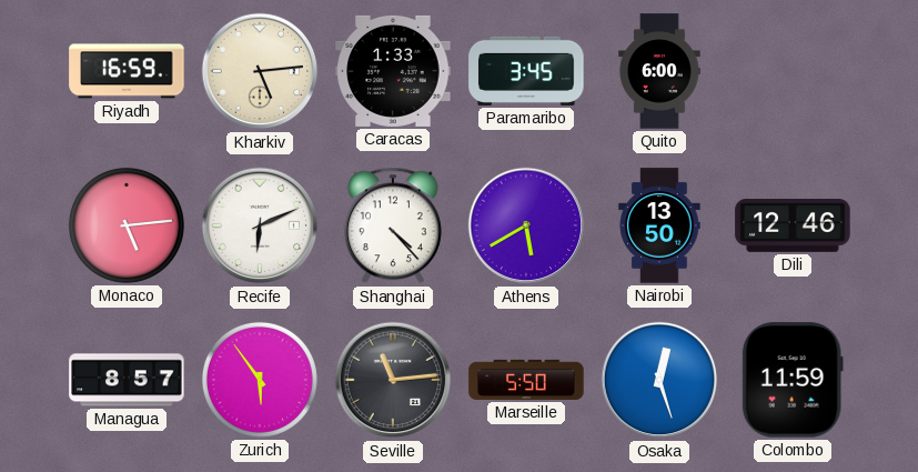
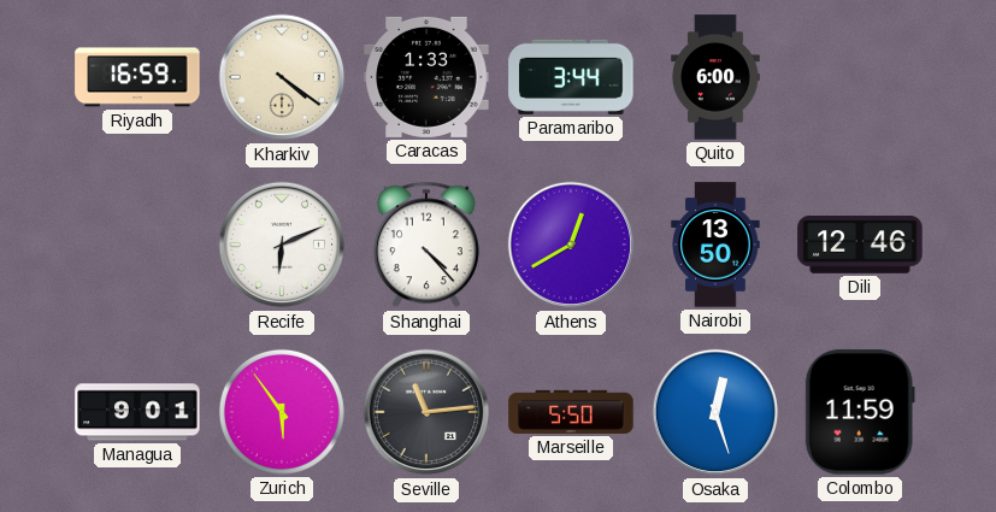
Kharkiv: 5:14 -> 4:21
Paramaribo: 3:45 -> 3:44
Monaco: 5:14 -> none
Athens: 5:40 -> 12:40
Managua: 8:57 -> 9:01
